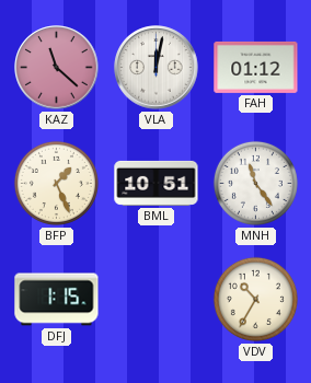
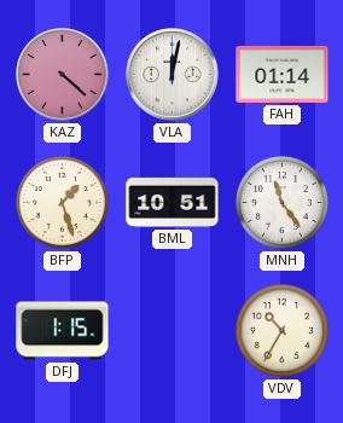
KAZ: 11:22 -> 4:22
FAH: 01:12 -> 01:14
BFP: 1:26 -> 1:27
